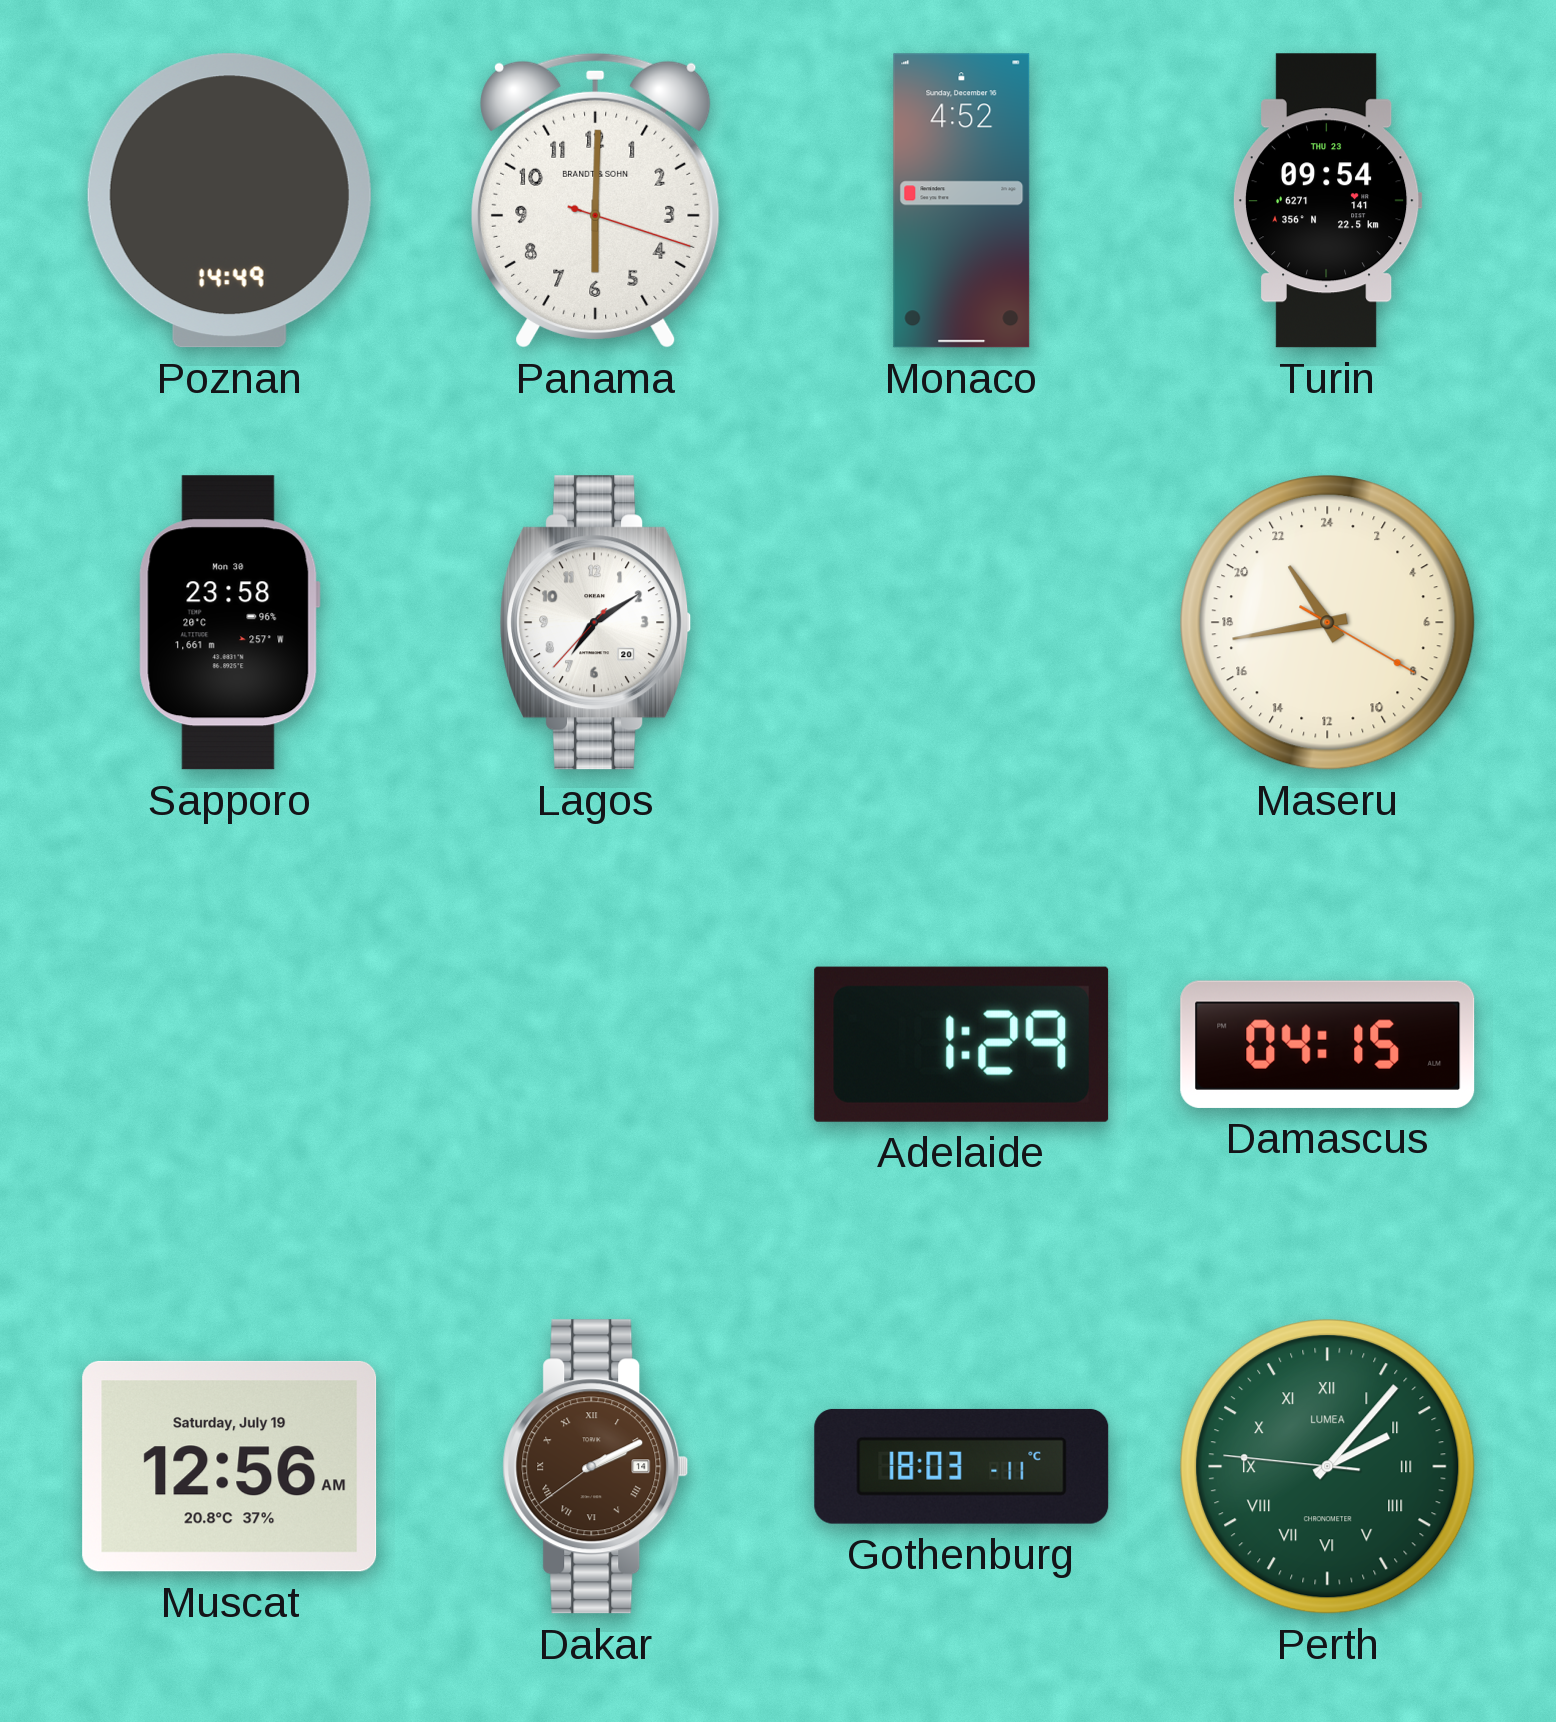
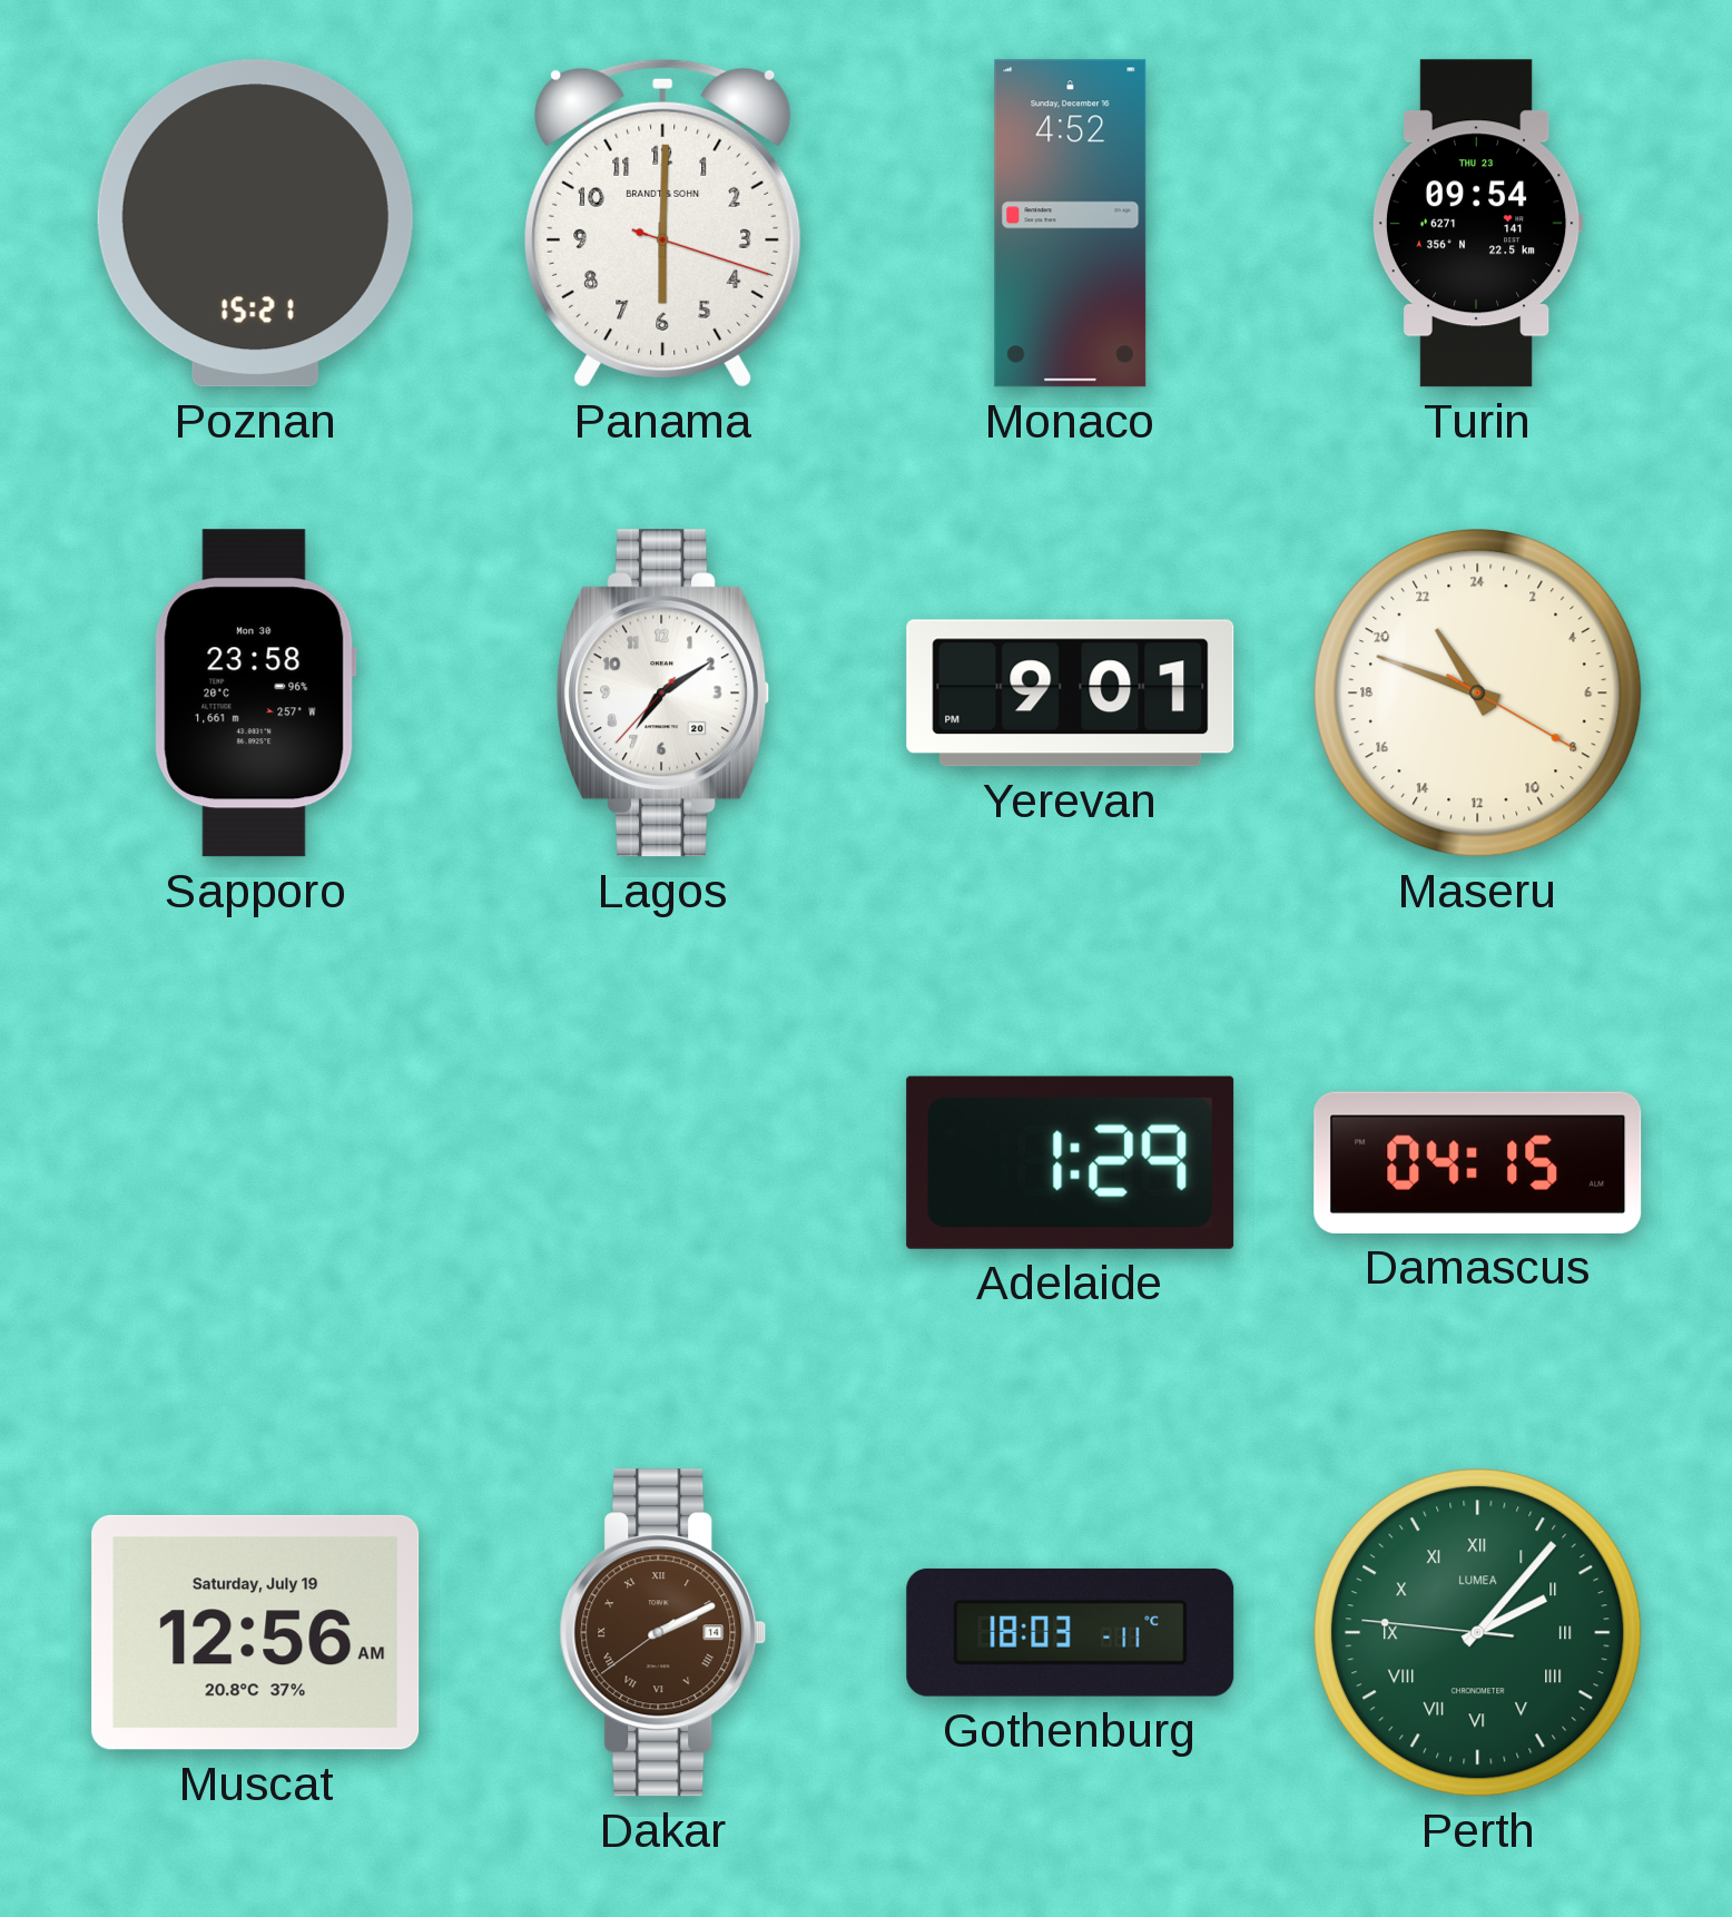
Poznan: 14:49 -> 15:21
Yerevan: none -> 9:01
Maseru: 21:43 -> 21:48
